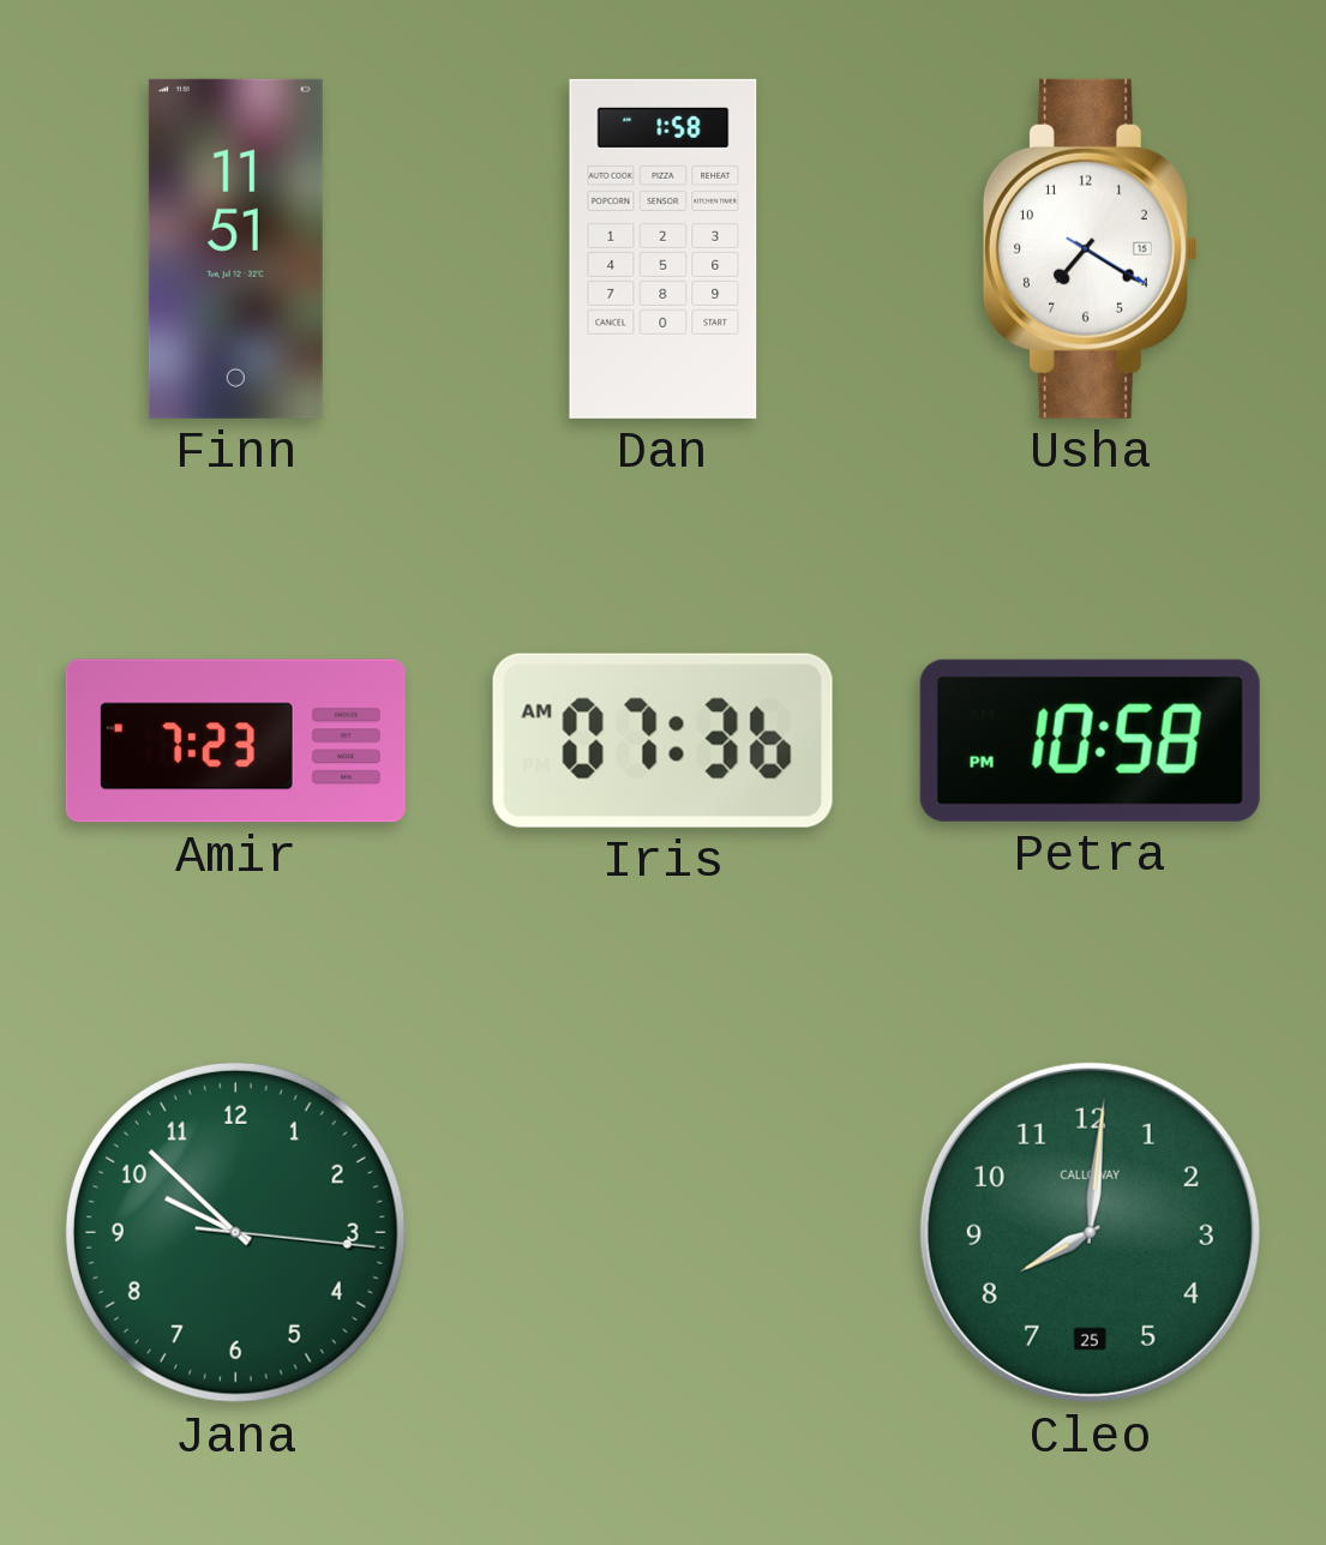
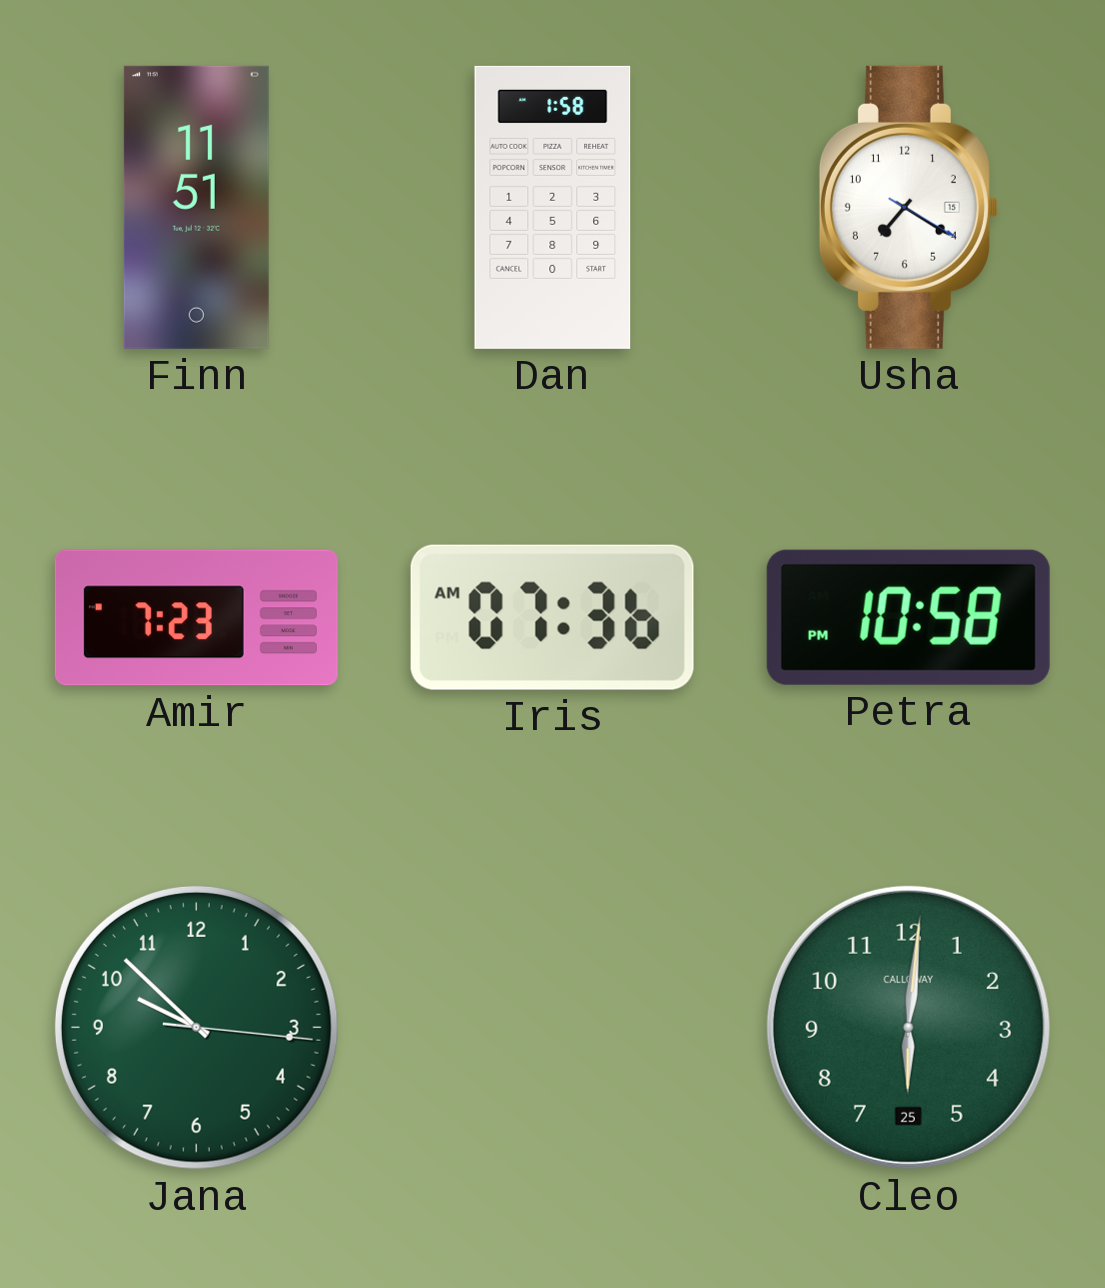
Cleo: 8:01 -> 6:01
